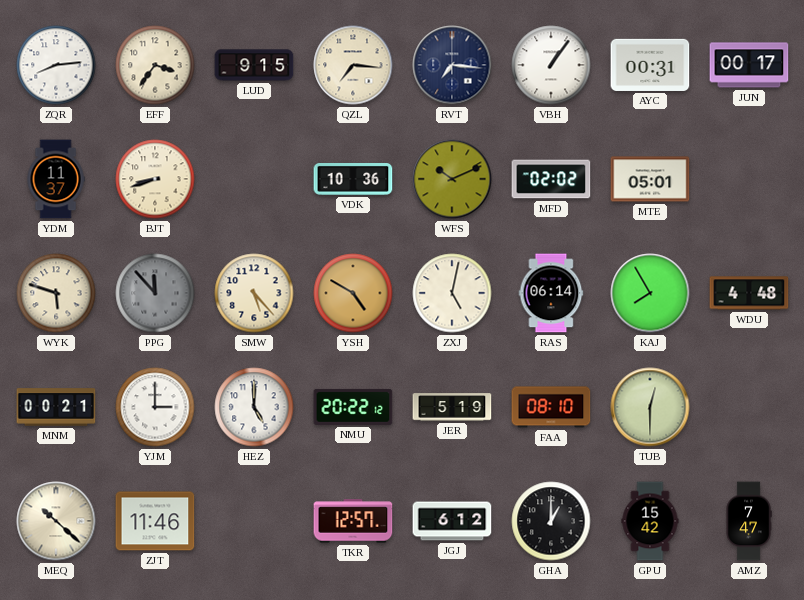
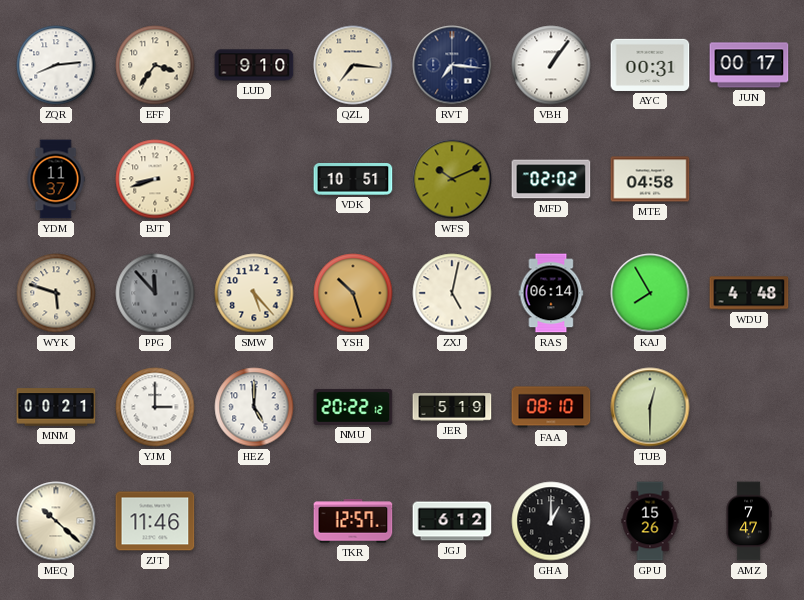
LUD: 9:15 -> 9:10
VDK: 10:36 -> 10:51
MTE: 05:01 -> 04:58
YSH: 4:50 -> 10:27
GPU: 15:42 -> 15:26
